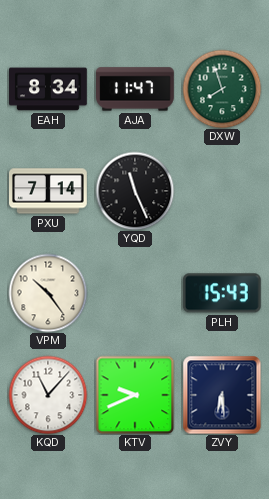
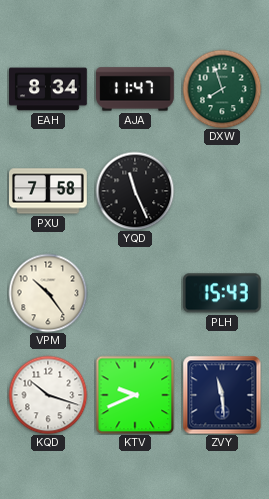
PXU: 7:14 -> 7:58
KQD: 11:07 -> 10:18
ZVY: 6:29 -> 11:29
